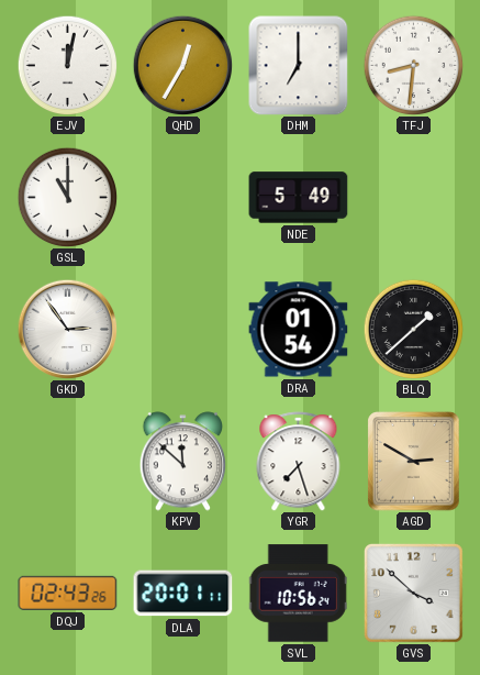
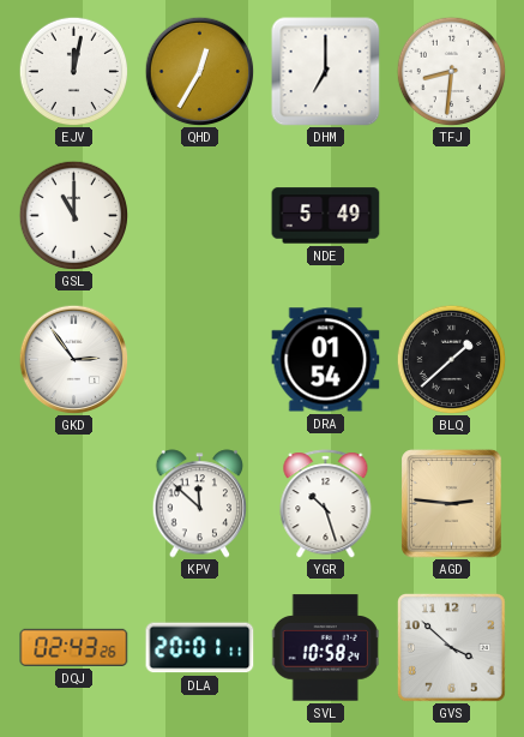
YGR: 7:27 -> 10:27
AGD: 2:50 -> 2:46
SVL: 10:56 -> 10:58
